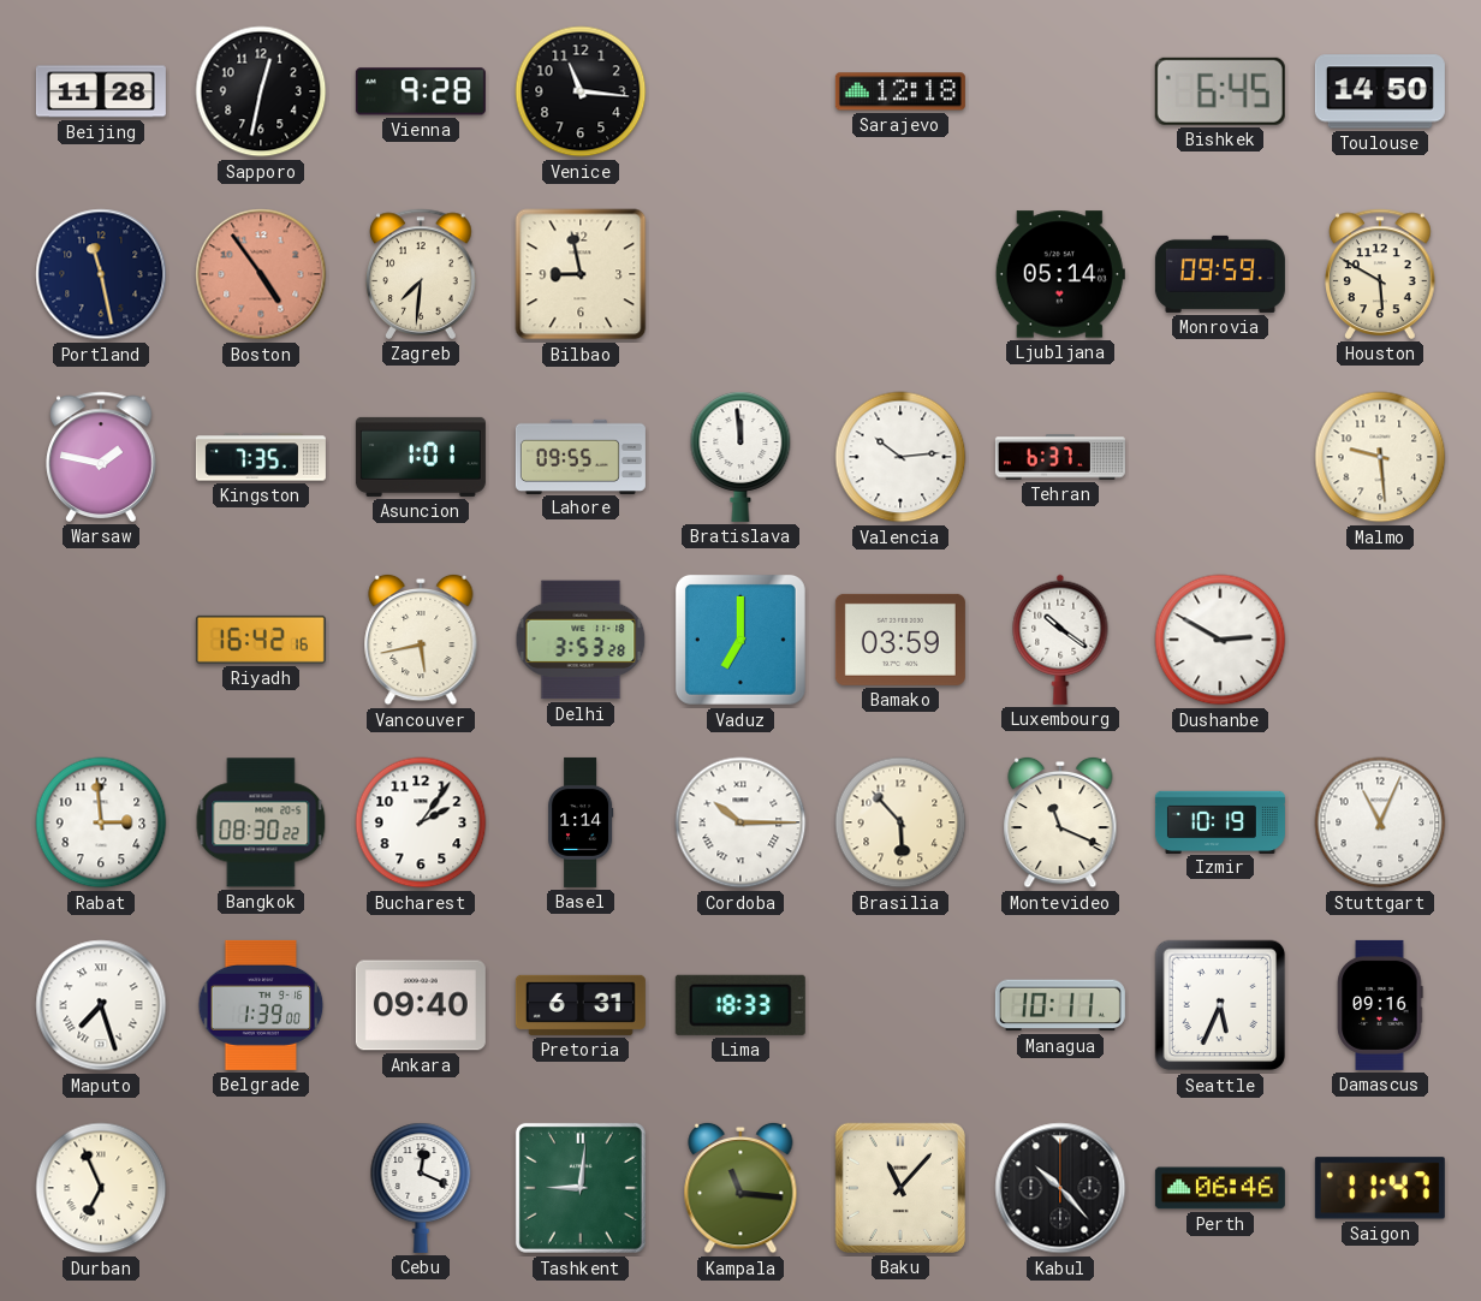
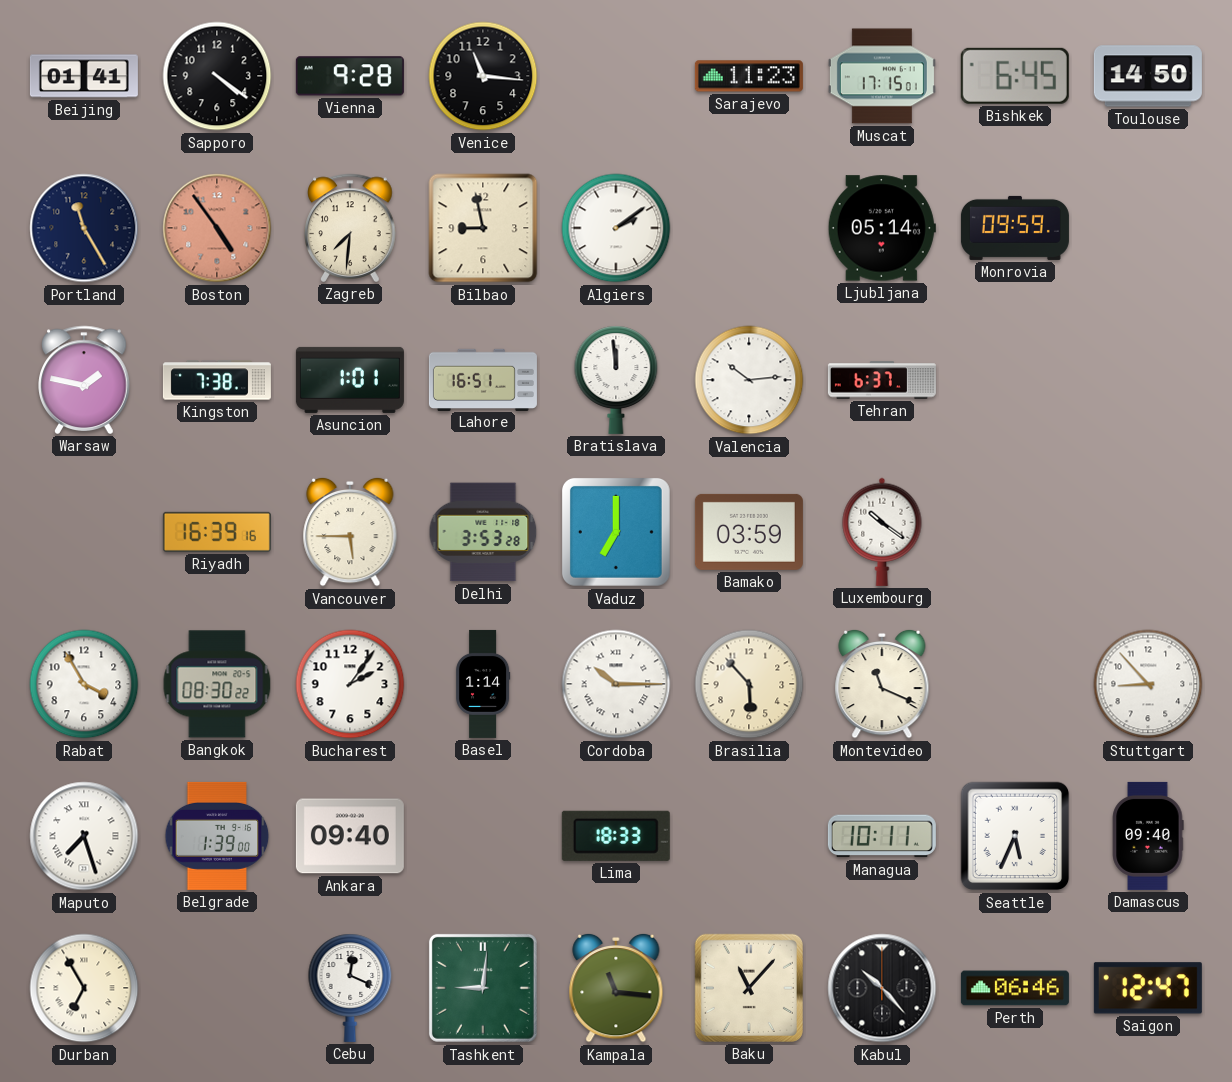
Beijing: 11:28 -> 01:41
Sapporo: 12:32 -> 4:21
Sarajevo: 12:18 -> 11:23
Muscat: none -> 17:15
Portland: 11:28 -> 11:25
Algiers: none -> 2:09
Houston: 5:50 -> none
Kingston: 7:35 -> 7:38
Lahore: 09:55 -> 16:51
Malmo: 9:29 -> none
Riyadh: 16:42 -> 16:39
Vancouver: 5:43 -> 5:45
Dushanbe: 2:50 -> none
Rabat: 2:59 -> 3:55
Izmir: 10:19 -> none
Stuttgart: 11:04 -> 8:53
Pretoria: 6:31 -> none
Damascus: 09:16 -> 09:40
Durban: 6:56 -> 6:55
Saigon: 11:47 -> 12:47
